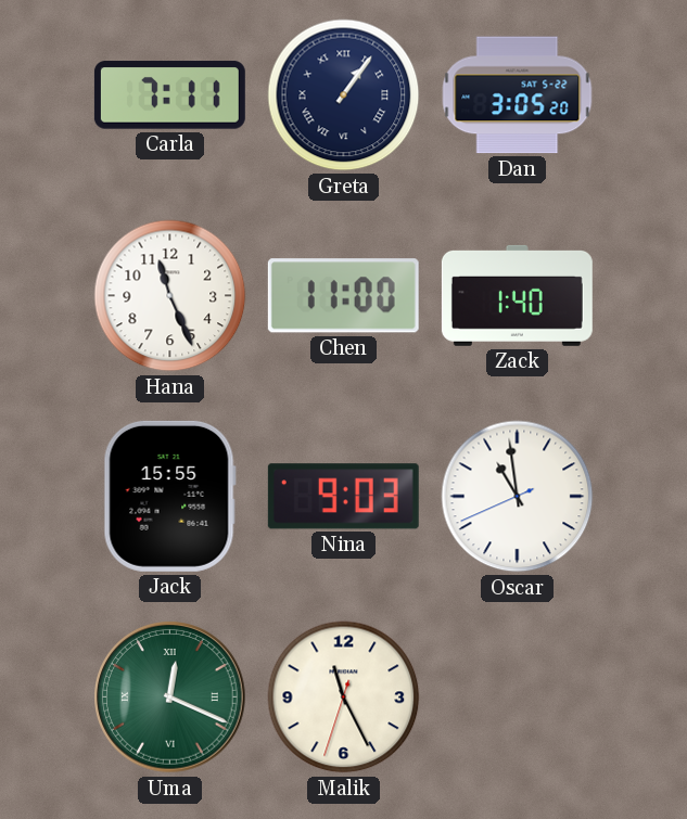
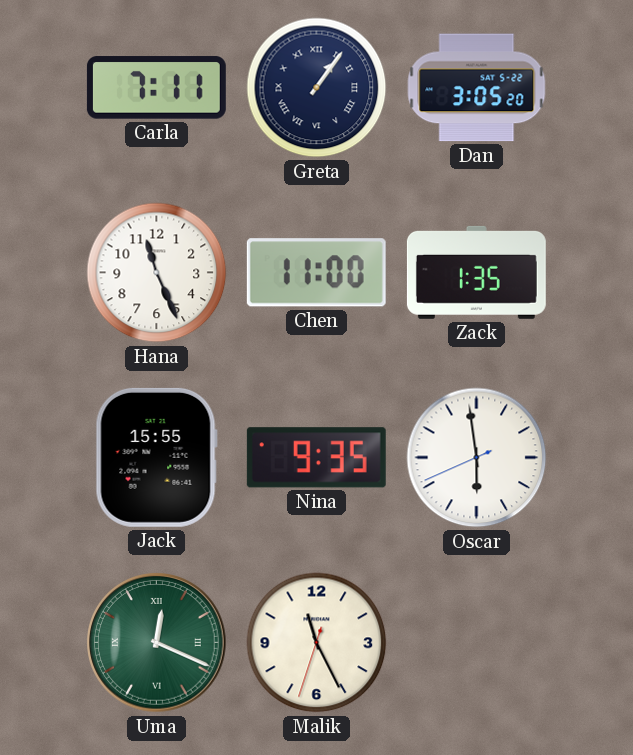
Zack: 1:40 -> 1:35
Nina: 9:03 -> 9:35
Oscar: 10:58 -> 5:58
